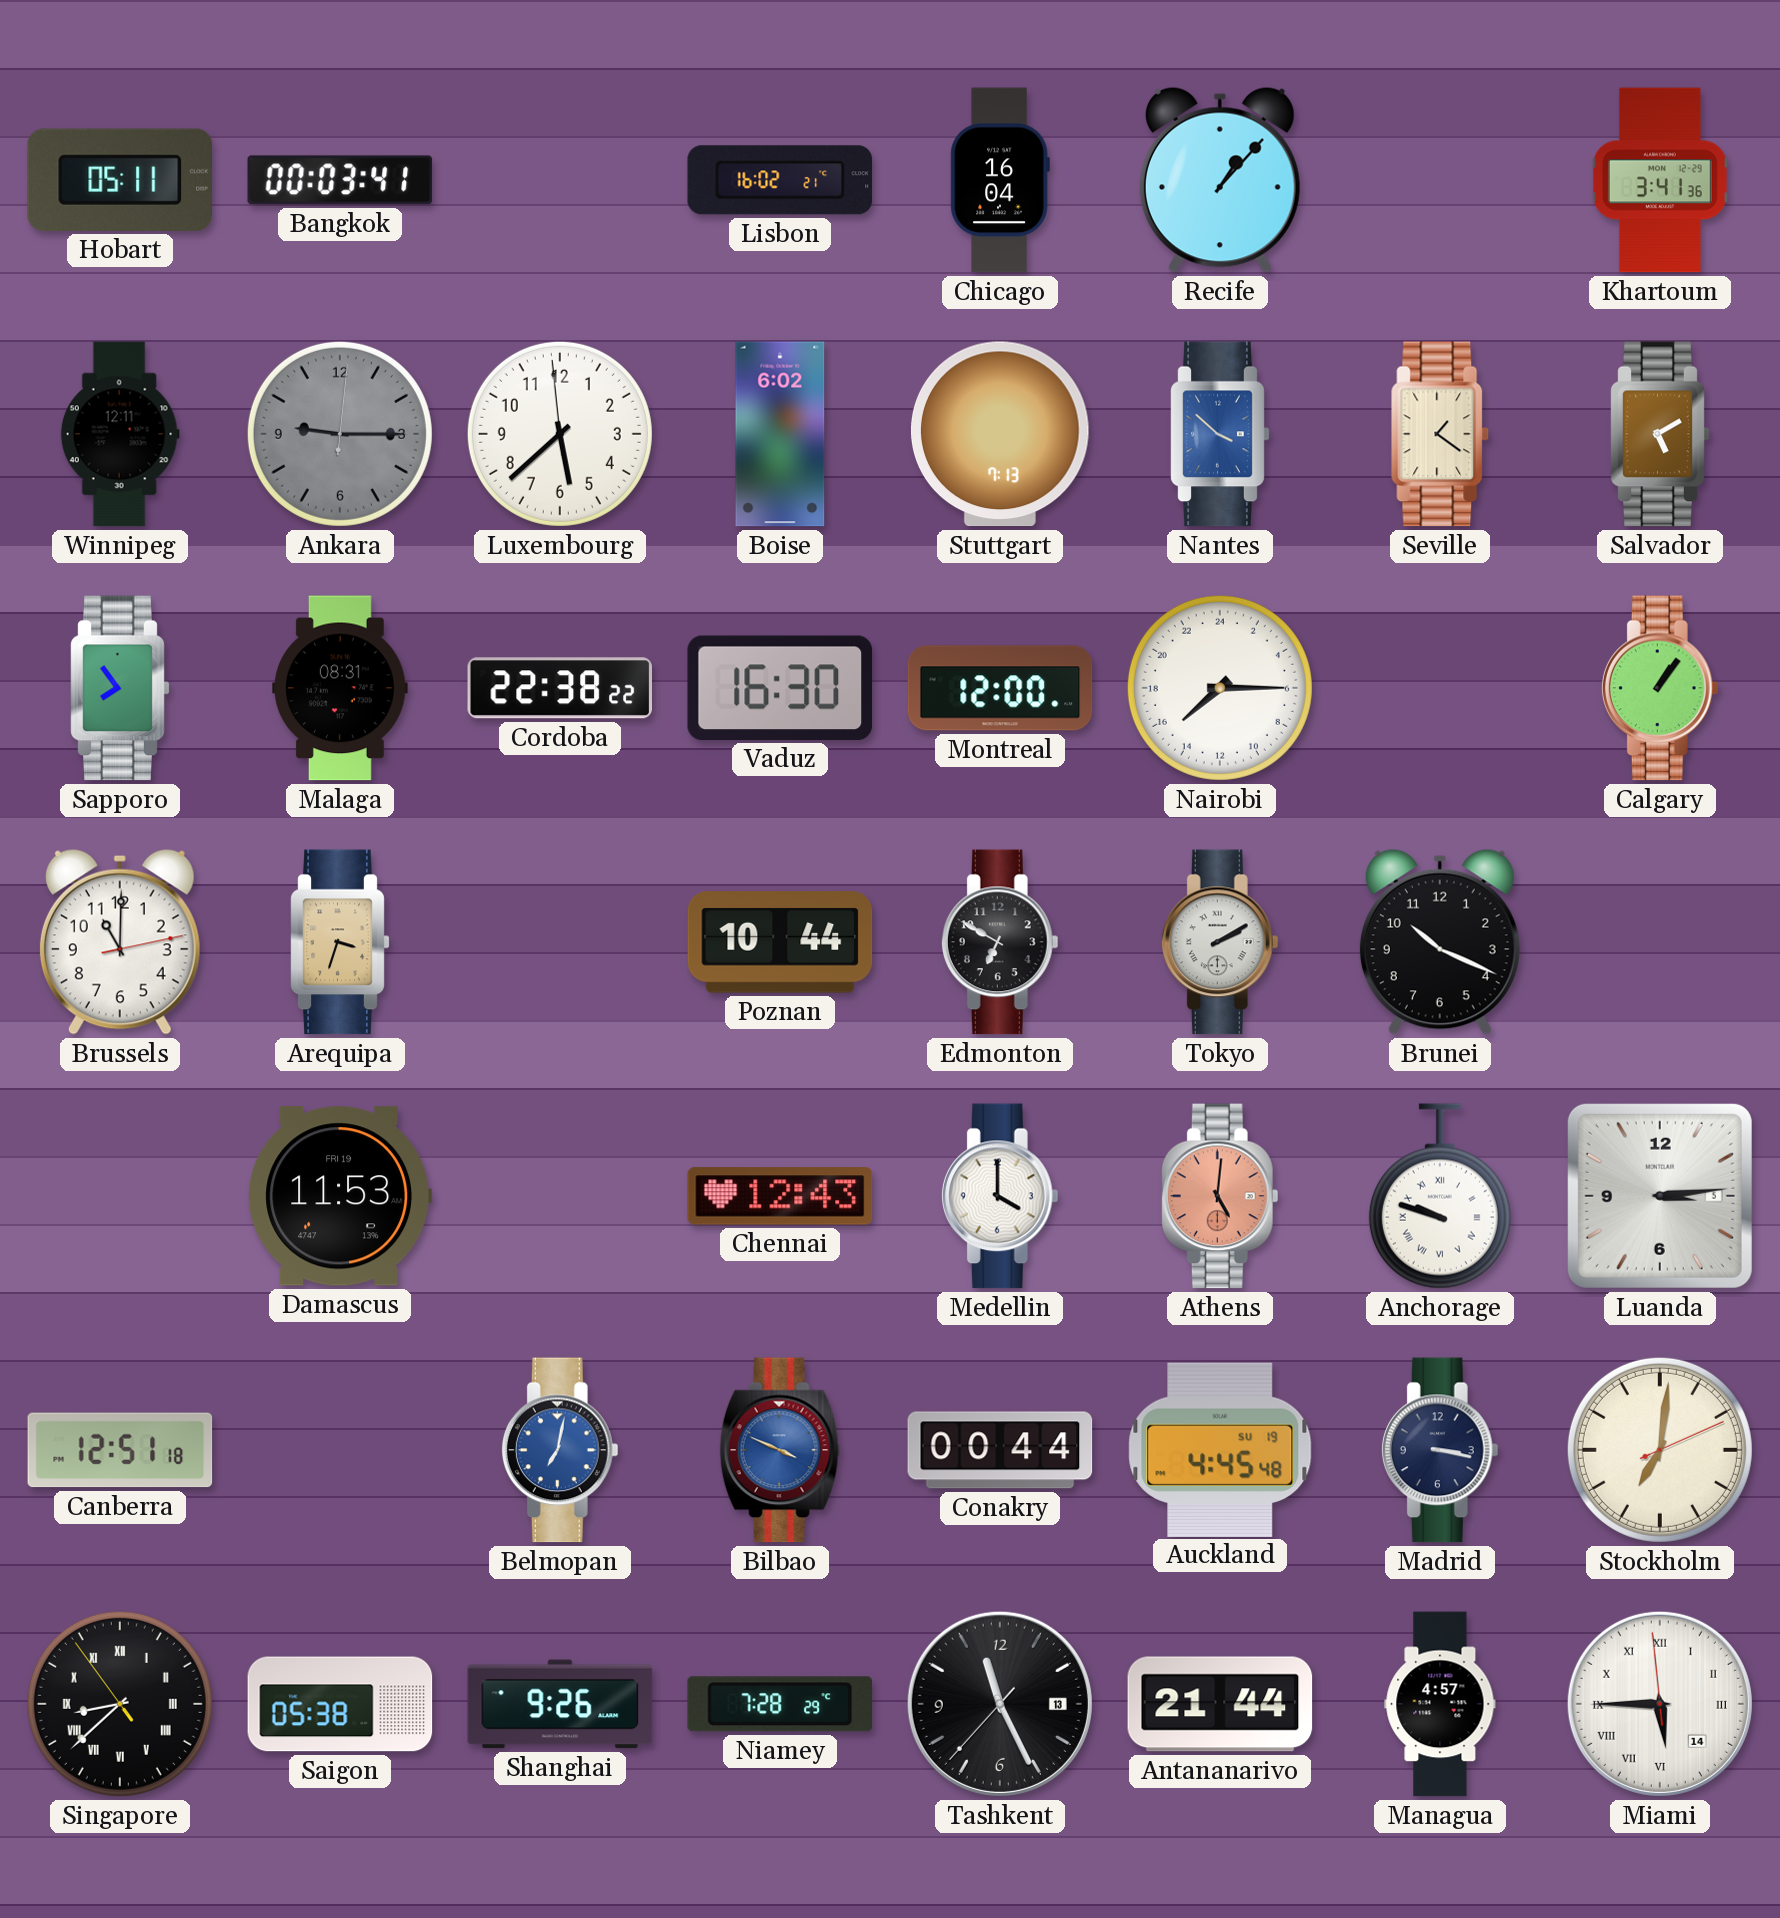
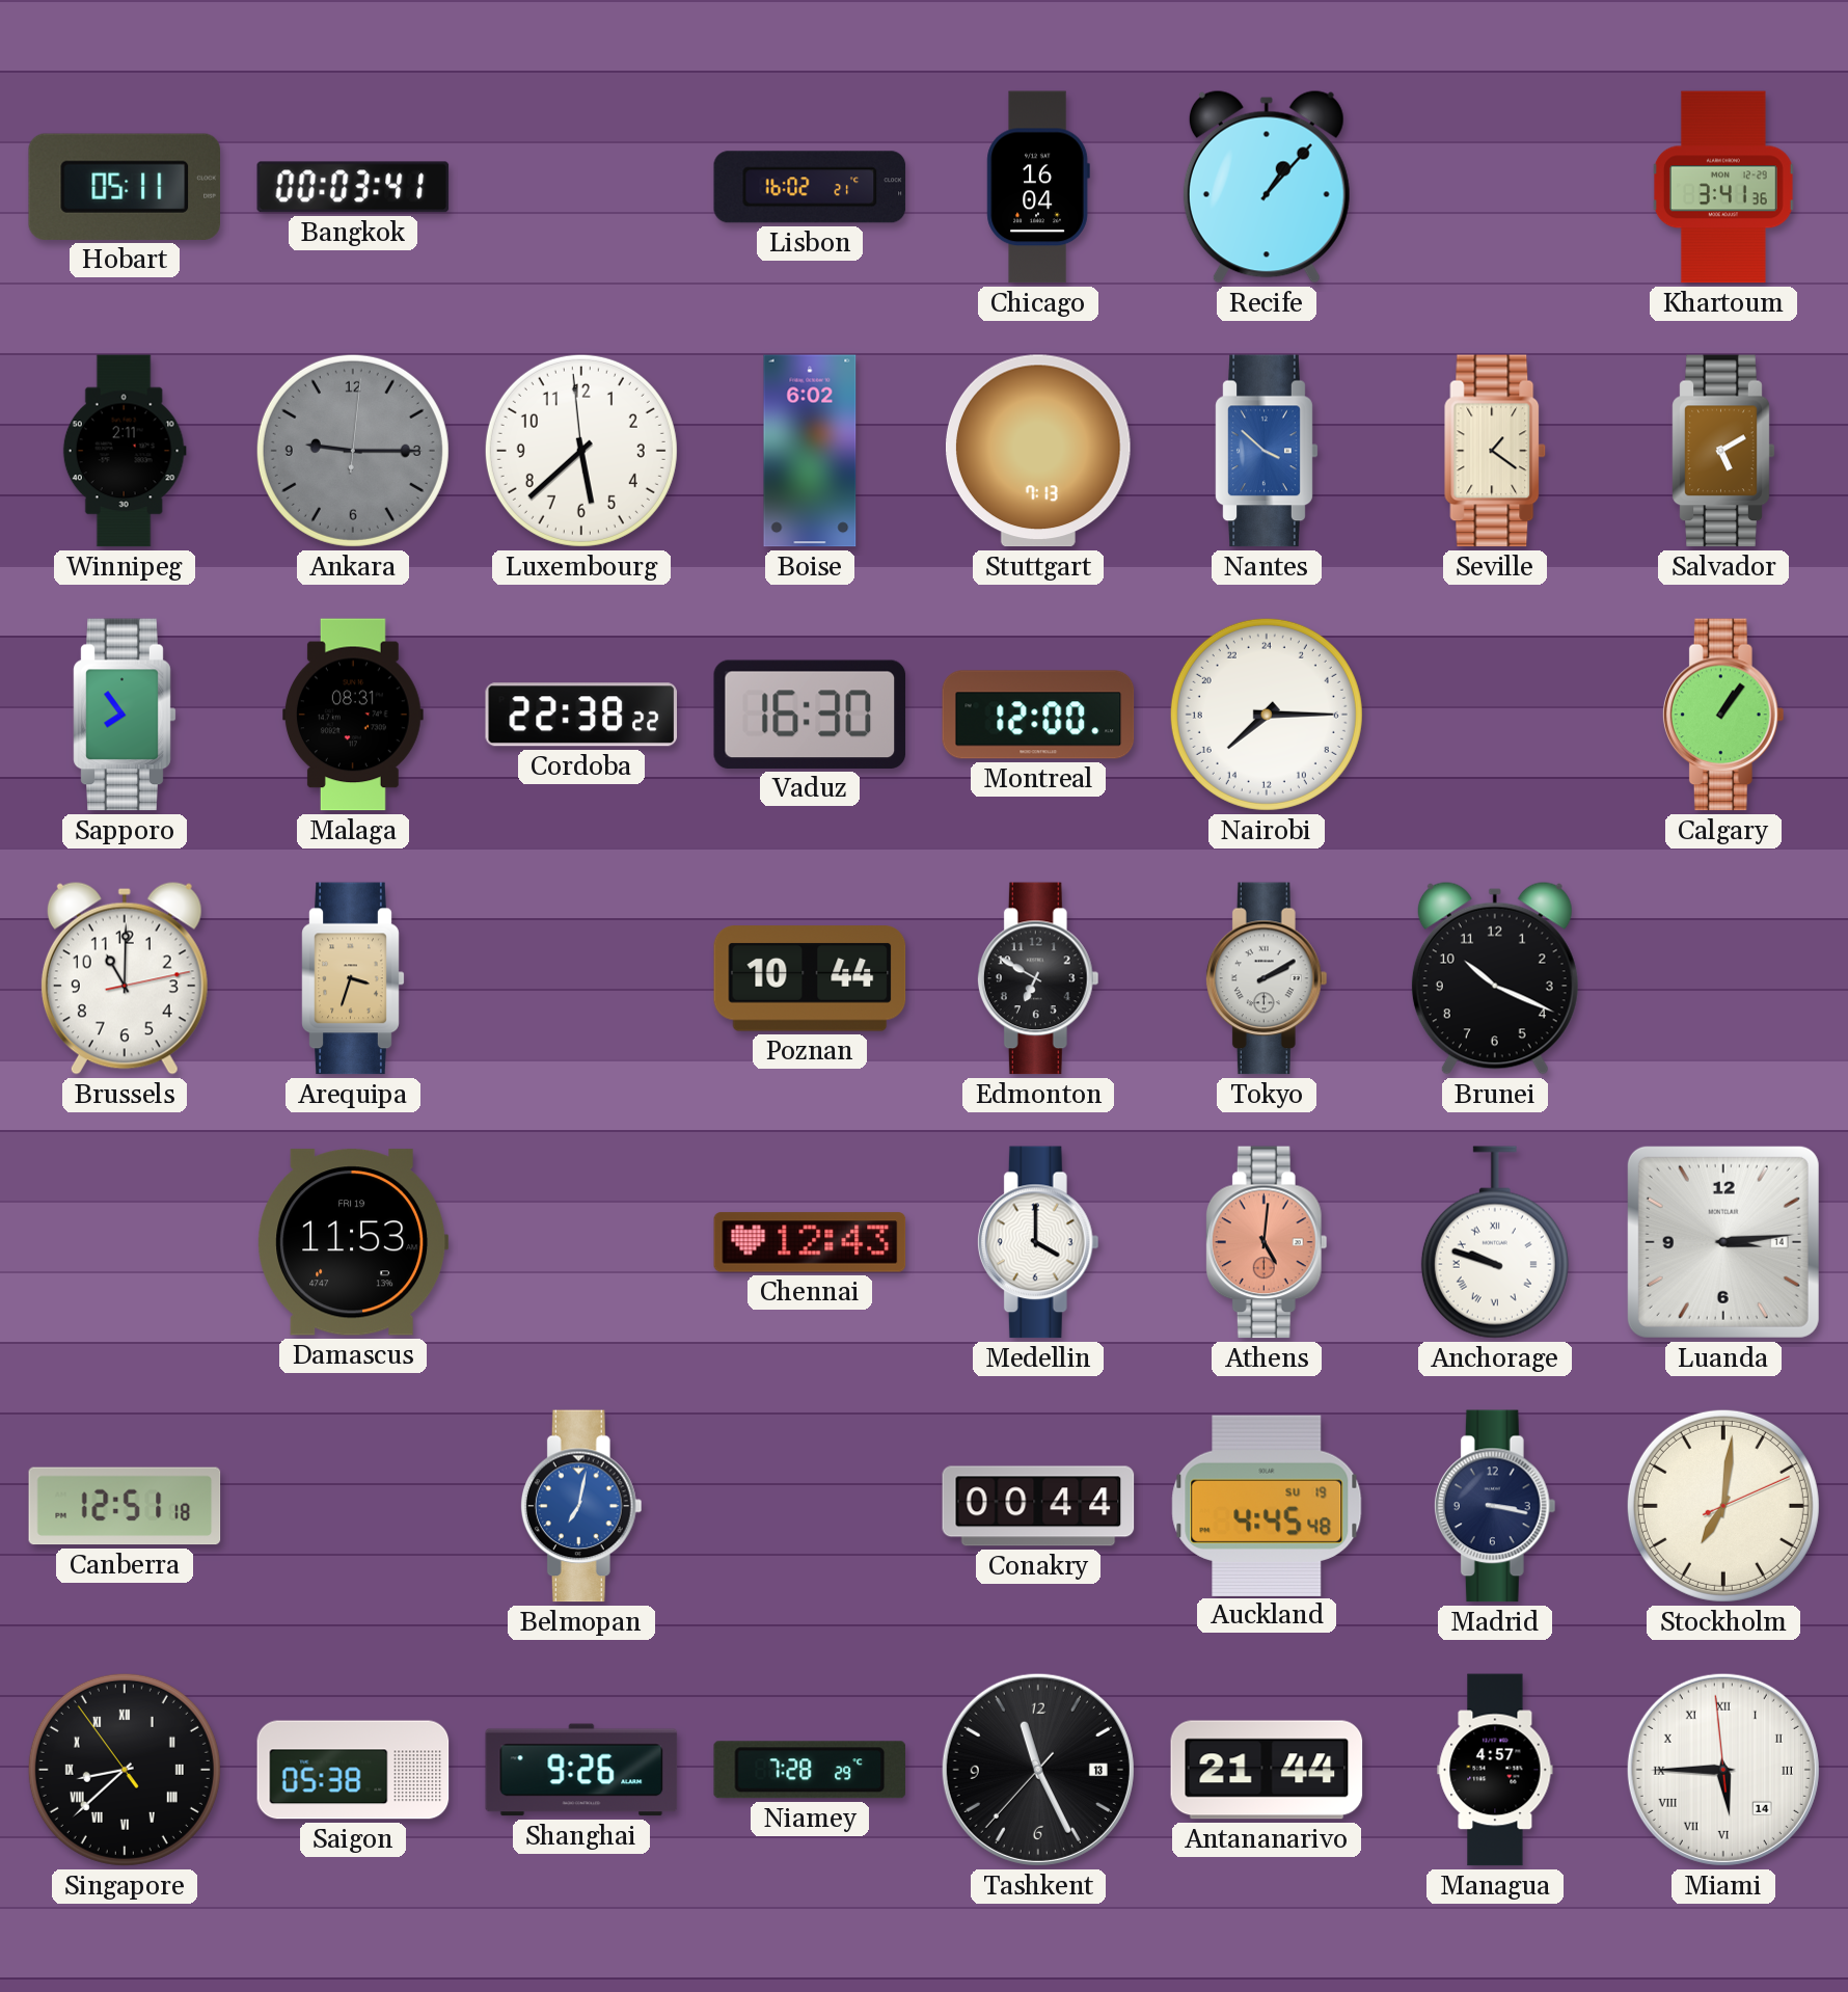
Winnipeg: 12:11 -> 2:11
Luanda date: 5 -> 14
Bilbao: 3:49 -> none
